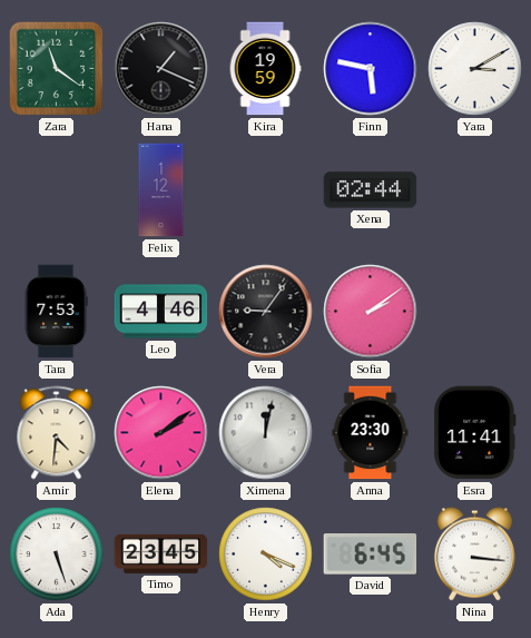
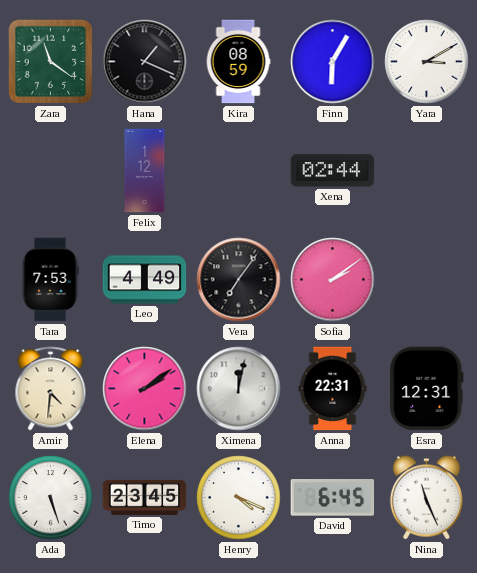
Kira: 19:59 -> 08:59
Finn: 5:47 -> 6:05
Leo: 4:46 -> 4:49
Vera: 9:06 -> 7:06
Anna: 23:30 -> 22:31
Esra: 11:41 -> 12:31
Nina: 3:16 -> 11:26
